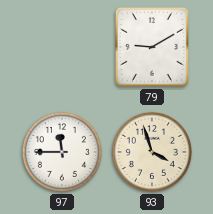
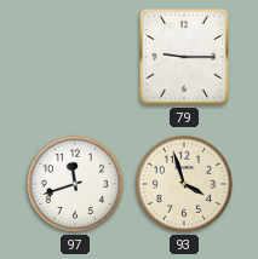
79: 9:10 -> 9:15
97: 11:45 -> 11:42
